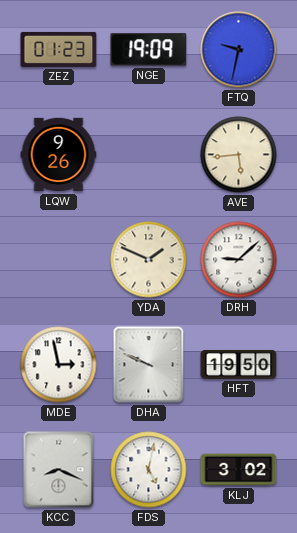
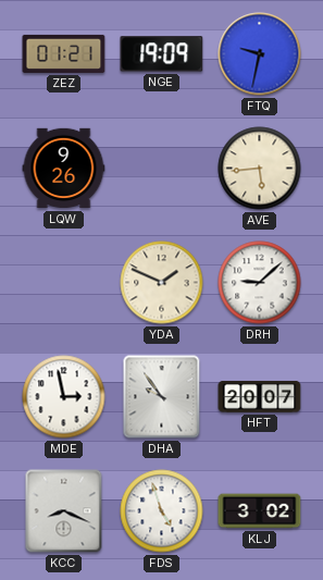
ZEZ: 01:23 -> 01:21
DHA: 9:49 -> 9:54
HFT: 19:50 -> 20:07
FDS: 5:02 -> 4:57
